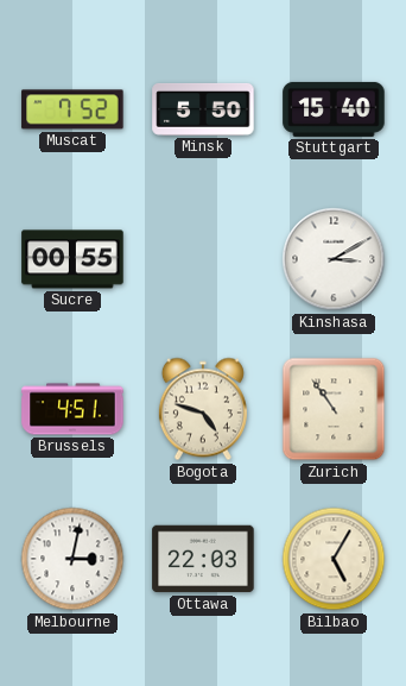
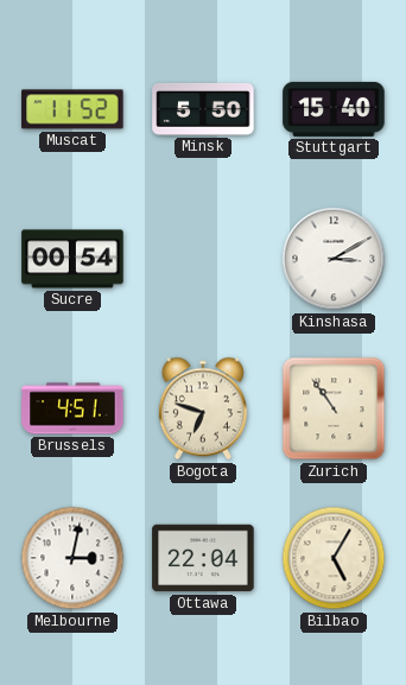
Muscat: 7:52 -> 11:52
Sucre: 00:55 -> 00:54
Bogota: 4:48 -> 6:48
Ottawa: 22:03 -> 22:04
